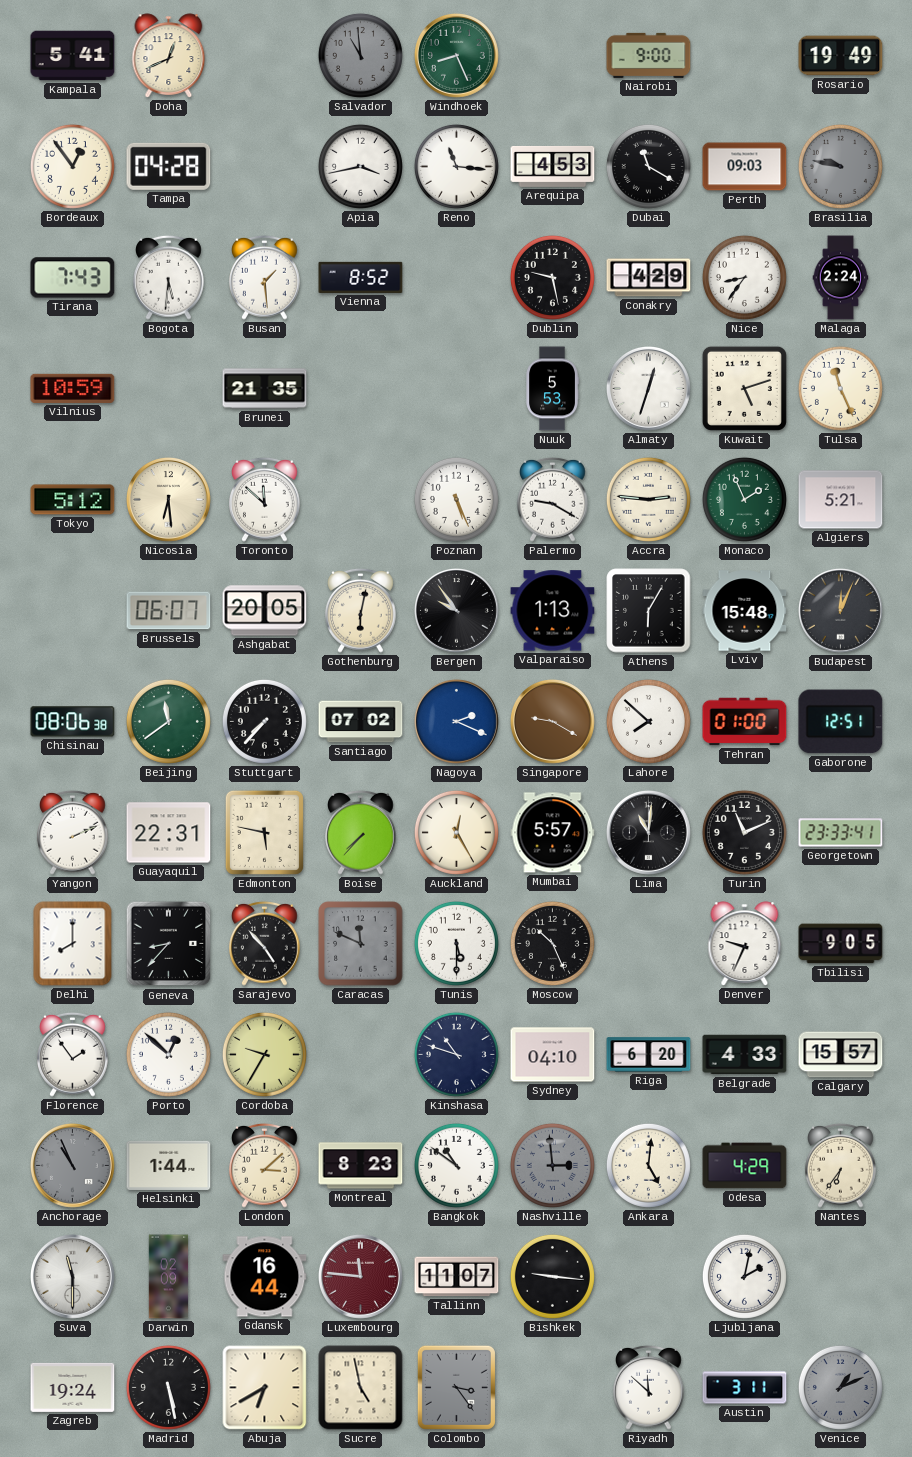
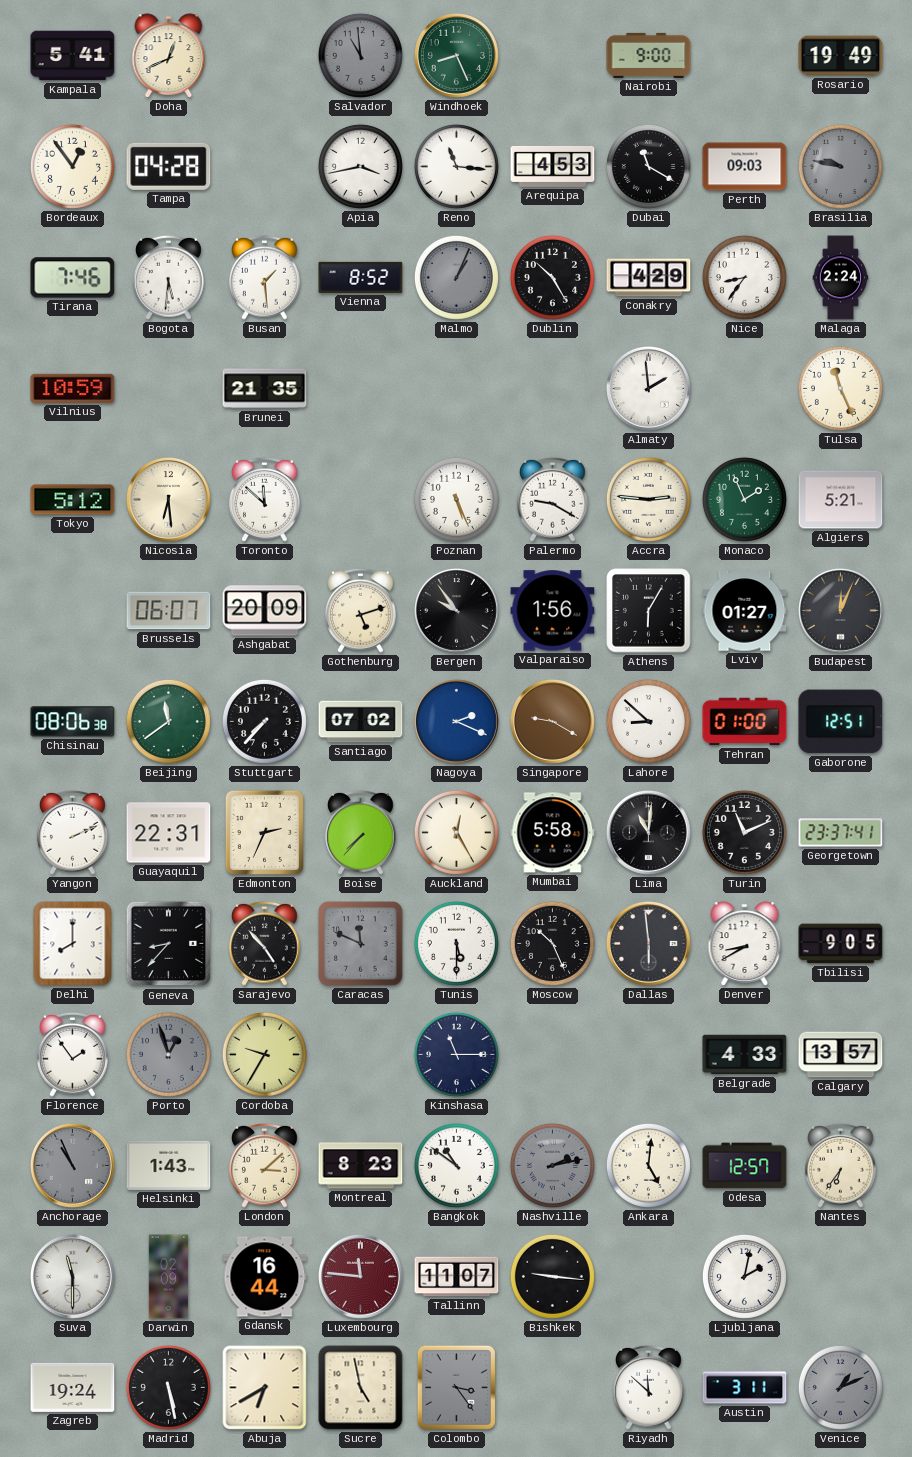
Tirana: 7:43 -> 7:46
Malmo: none -> 1:04
Dublin: 9:28 -> 10:25
Nuuk: 5:53 -> none
Almaty: 12:33 -> 1:59
Kuwait: 5:12 -> none
Ashgabat: 20:05 -> 20:09
Gothenburg: 6:02 -> 5:12
Valparaiso: 1:13 -> 1:56
Lviv: 15:48 -> 01:27
Lahore: 7:52 -> 8:52
Edmonton: 5:47 -> 2:34
Mumbai: 5:57 -> 5:58
Georgetown: 23:33 -> 23:37
Dallas: none -> 5:59
Denver: 9:34 -> 8:40
Porto: 12:52 -> 12:57
Porto dial: white -> grey
Kinshasa: 10:48 -> 11:15
Sydney: 04:10 -> none
Riga: 6:20 -> none
Calgary: 15:57 -> 13:57
Helsinki: 1:44 -> 1:43
Nashville: 2:59 -> 2:13
Odesa: 4:29 -> 12:57
